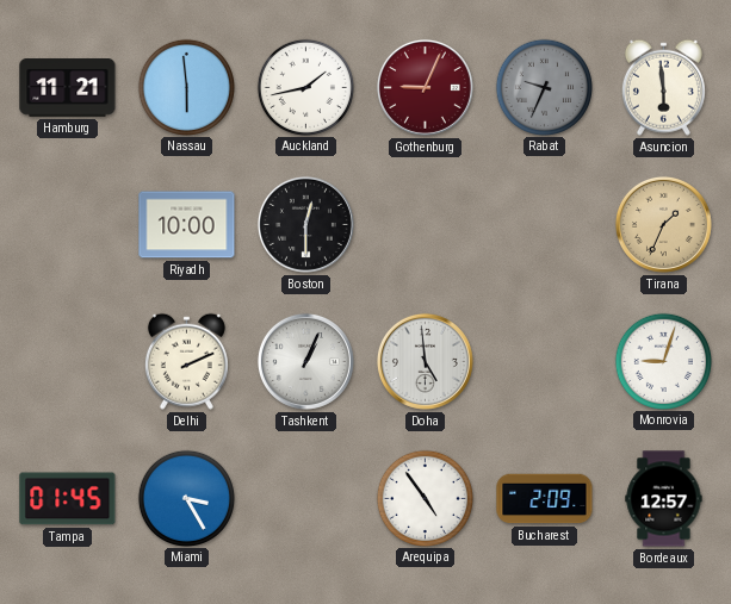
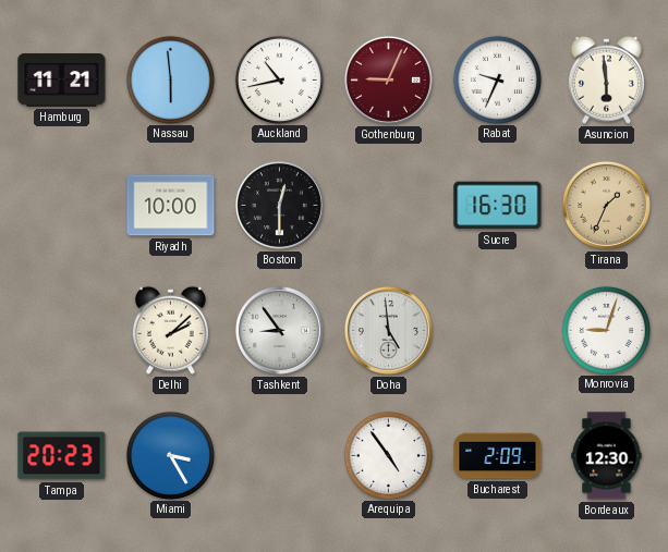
Auckland: 1:43 -> 10:43
Rabat dial: grey -> white
Sucre: none -> 16:30
Delhi: 2:11 -> 2:08
Tashkent: 1:04 -> 8:54
Tampa: 01:45 -> 20:23
Bordeaux: 12:57 -> 12:30
